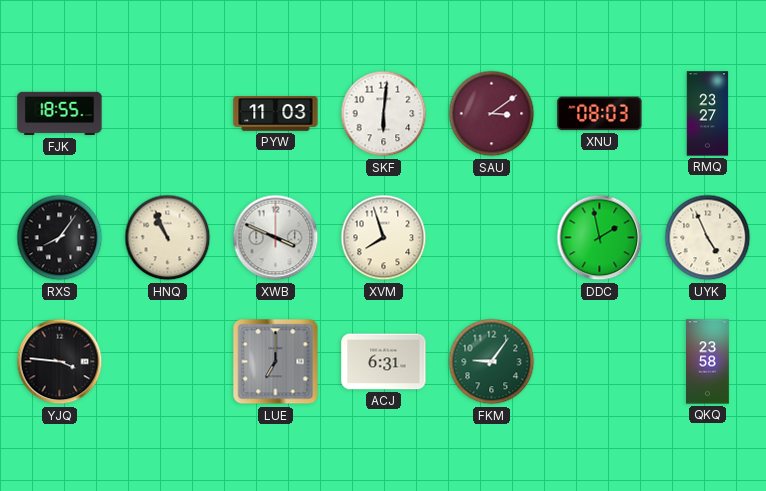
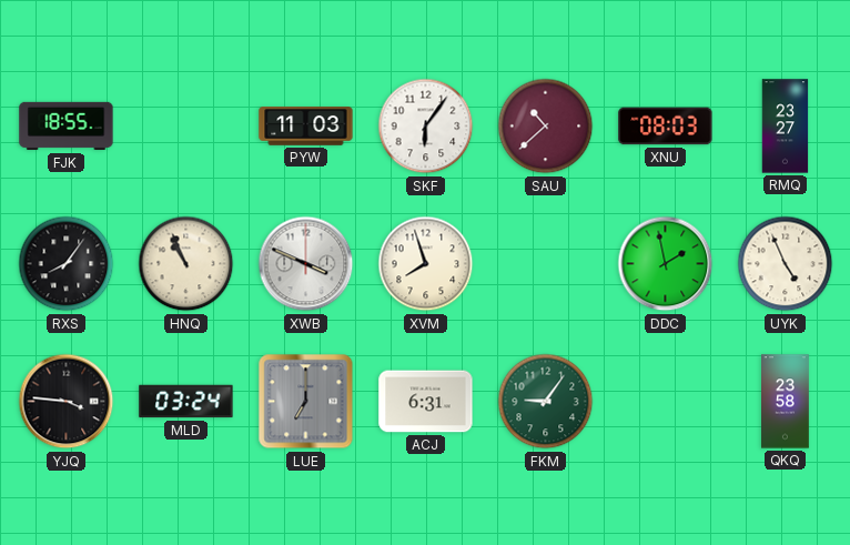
SKF: 6:01 -> 6:06
SAU: 3:09 -> 10:38
MLD: none -> 03:24
